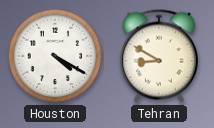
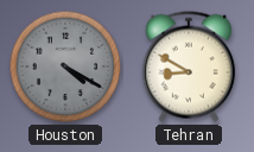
Houston dial: white -> grey
